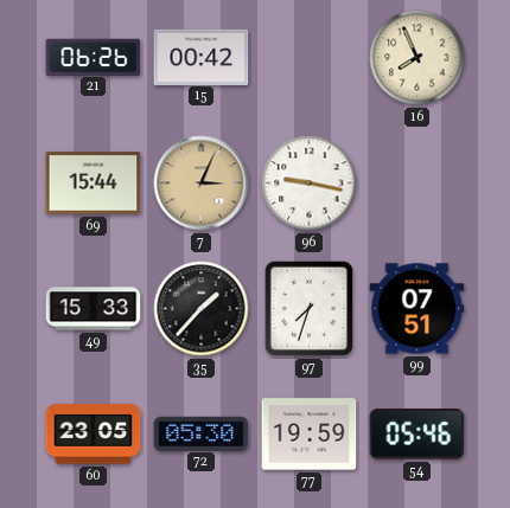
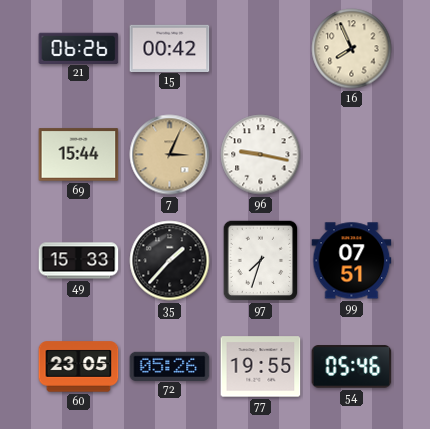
72: 05:30 -> 05:26
77: 19:59 -> 19:55
